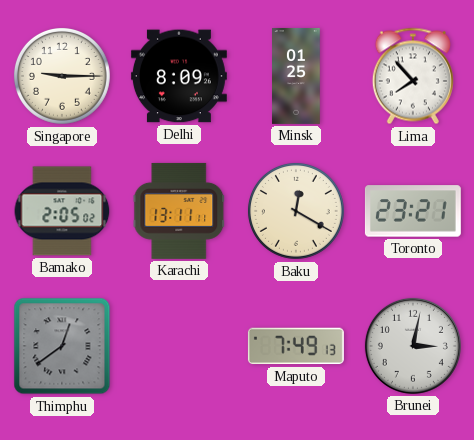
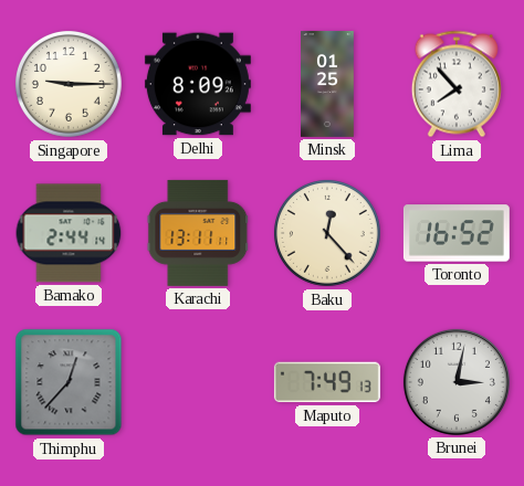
Bamako: 2:05 -> 2:44
Baku: 12:20 -> 12:23
Toronto: 23:21 -> 16:52
Thimphu: 12:39 -> 12:37
